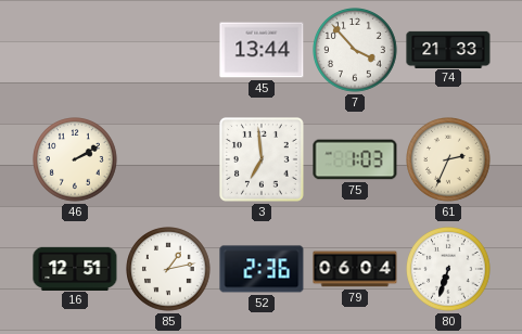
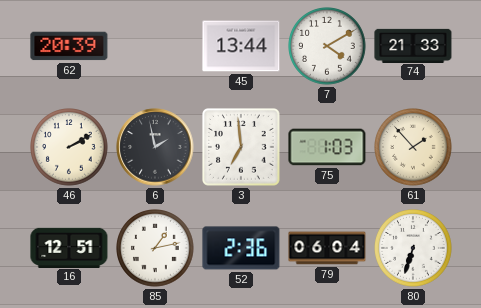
62: none -> 20:39
7: 3:53 -> 4:10
6: none -> 1:58
61: 2:34 -> 1:53
